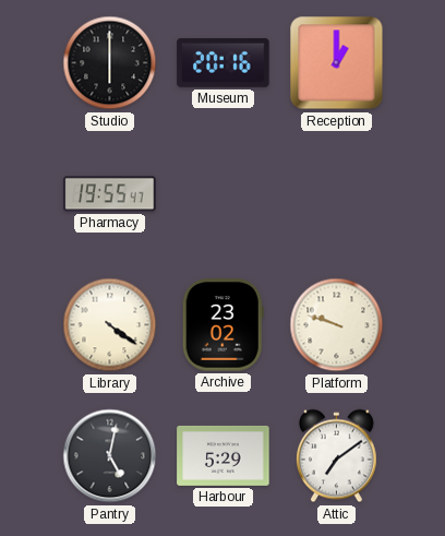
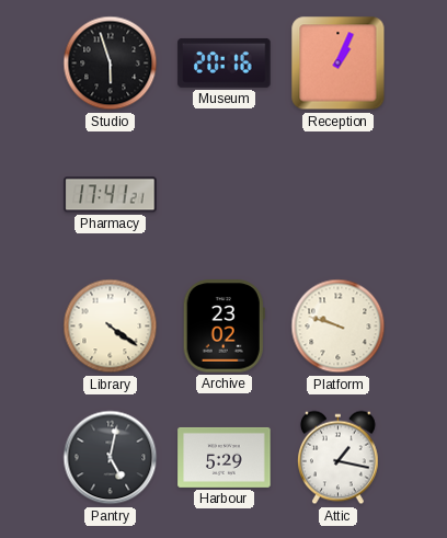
Studio: 6:00 -> 5:57
Reception: 1:00 -> 1:04
Pharmacy: 19:55 -> 17:41
Attic: 7:09 -> 1:17
